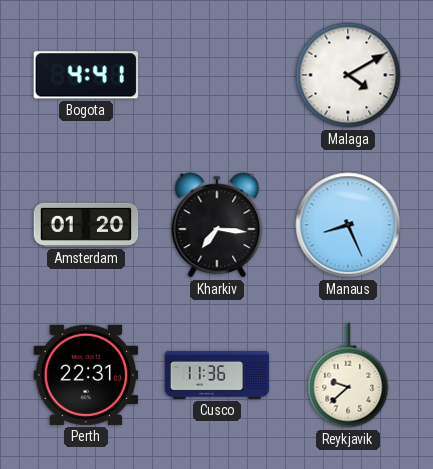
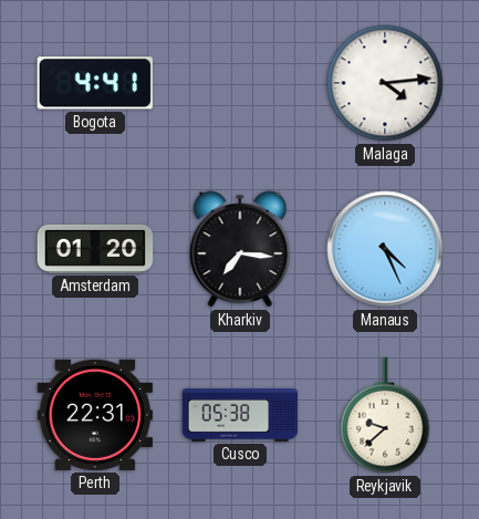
Malaga: 4:10 -> 4:14
Manaus: 8:26 -> 4:26
Cusco: 11:36 -> 05:38
